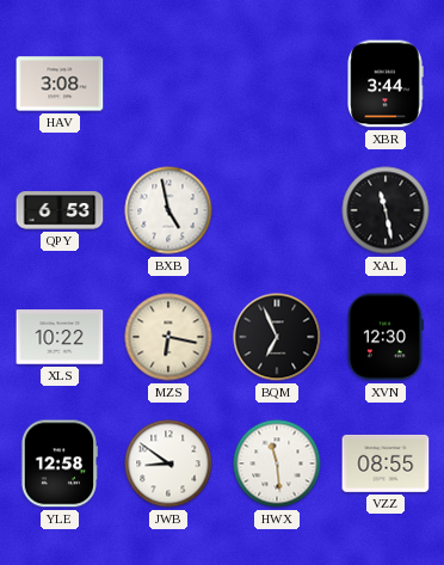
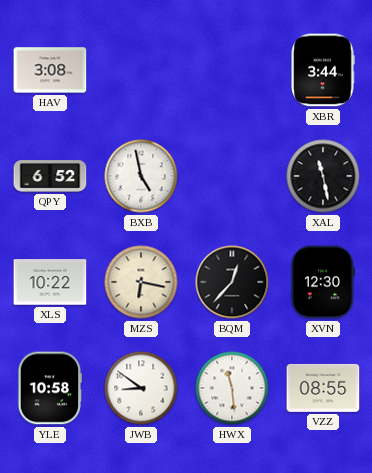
QPY: 6:53 -> 6:52
BQM: 6:56 -> 12:37
YLE: 12:58 -> 10:58
